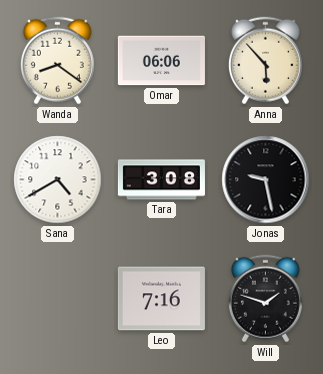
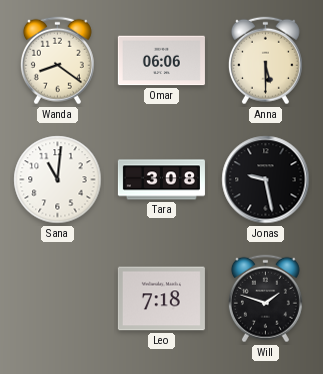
Anna: 5:53 -> 5:30
Sana: 4:40 -> 11:01
Leo: 7:16 -> 7:18
